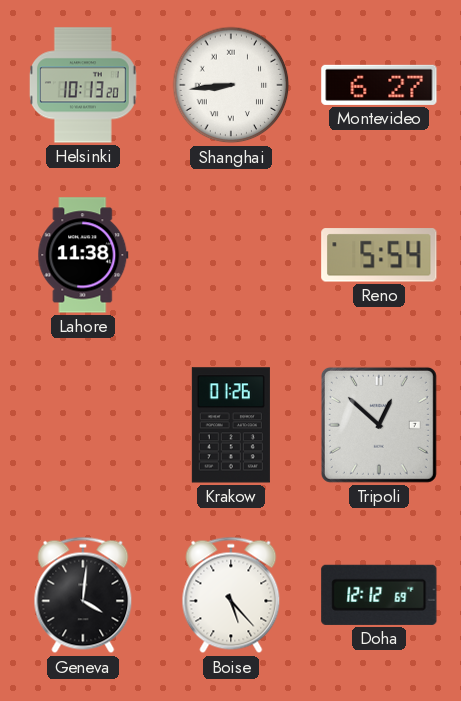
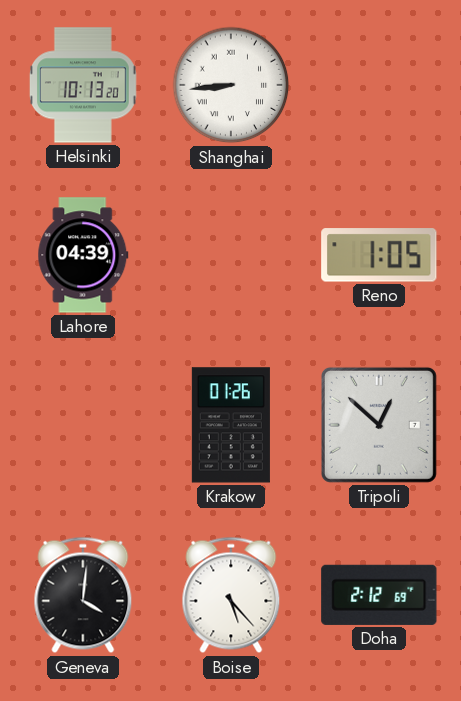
Montevideo: 6:27 -> none
Lahore: 11:38 -> 04:39
Reno: 5:54 -> 1:05
Doha: 12:12 -> 2:12
